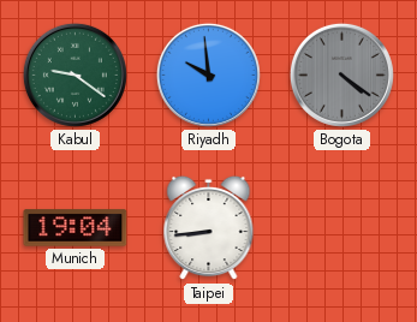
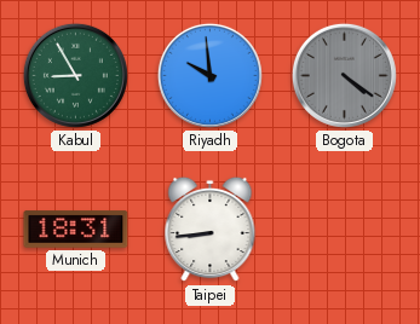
Kabul: 9:21 -> 8:55
Munich: 19:04 -> 18:31
